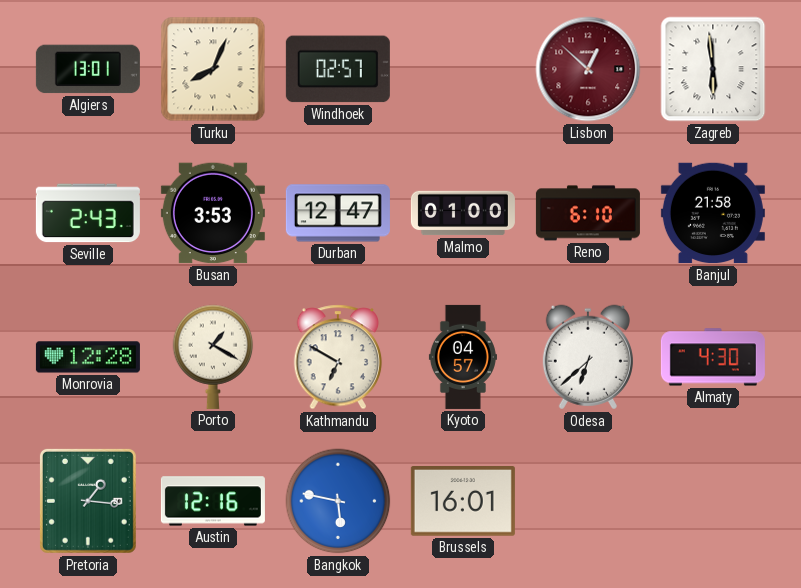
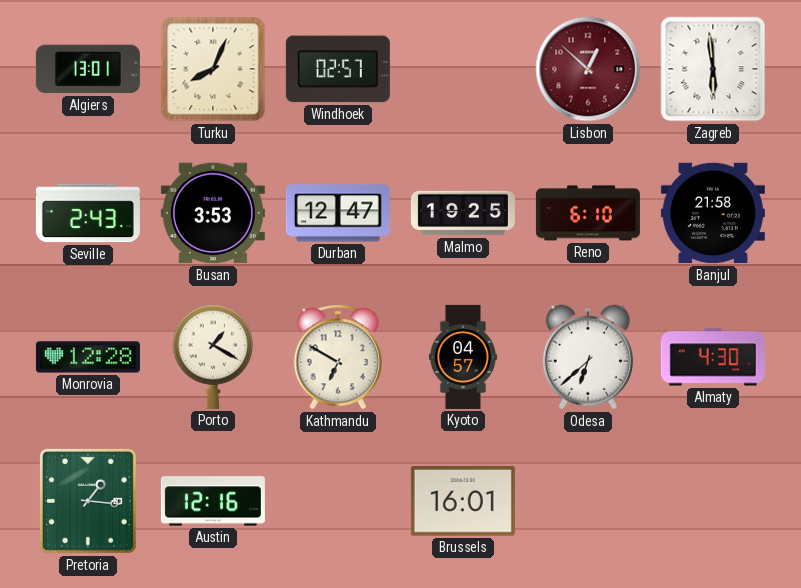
Malmo: 01:00 -> 19:25
Bangkok: 5:47 -> none
